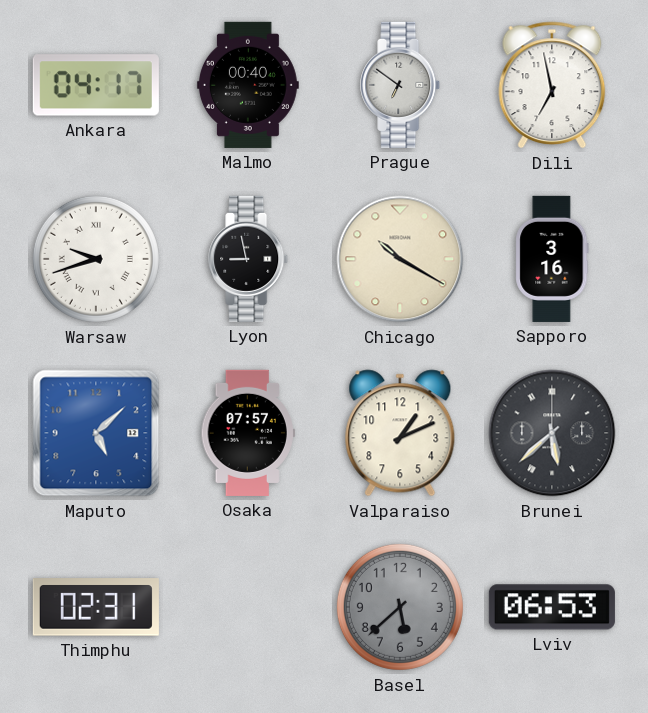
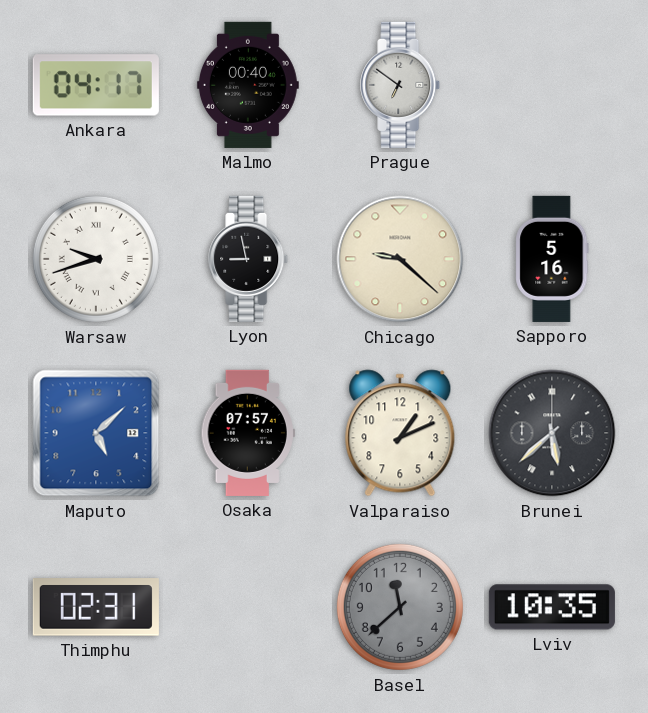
Dili: 6:58 -> none
Chicago: 10:20 -> 9:22
Sapporo: 3:16 -> 5:16
Basel: 5:38 -> 11:38
Lviv: 06:53 -> 10:35
